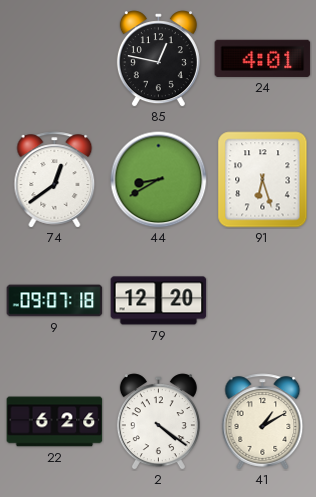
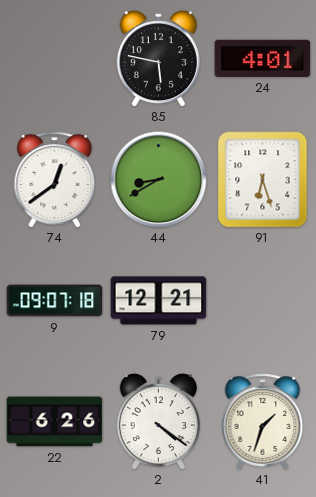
85: 12:47 -> 5:47
79: 12:20 -> 12:21
41: 1:10 -> 1:33
